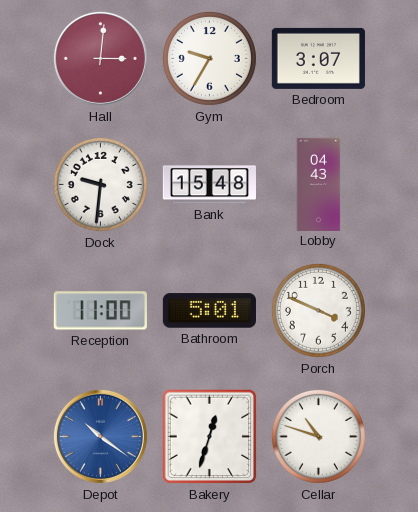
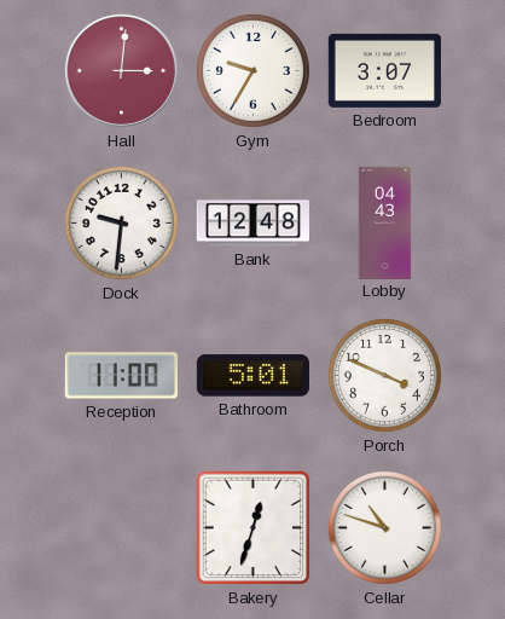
Bank: 15:48 -> 12:48
Depot: 10:21 -> none
